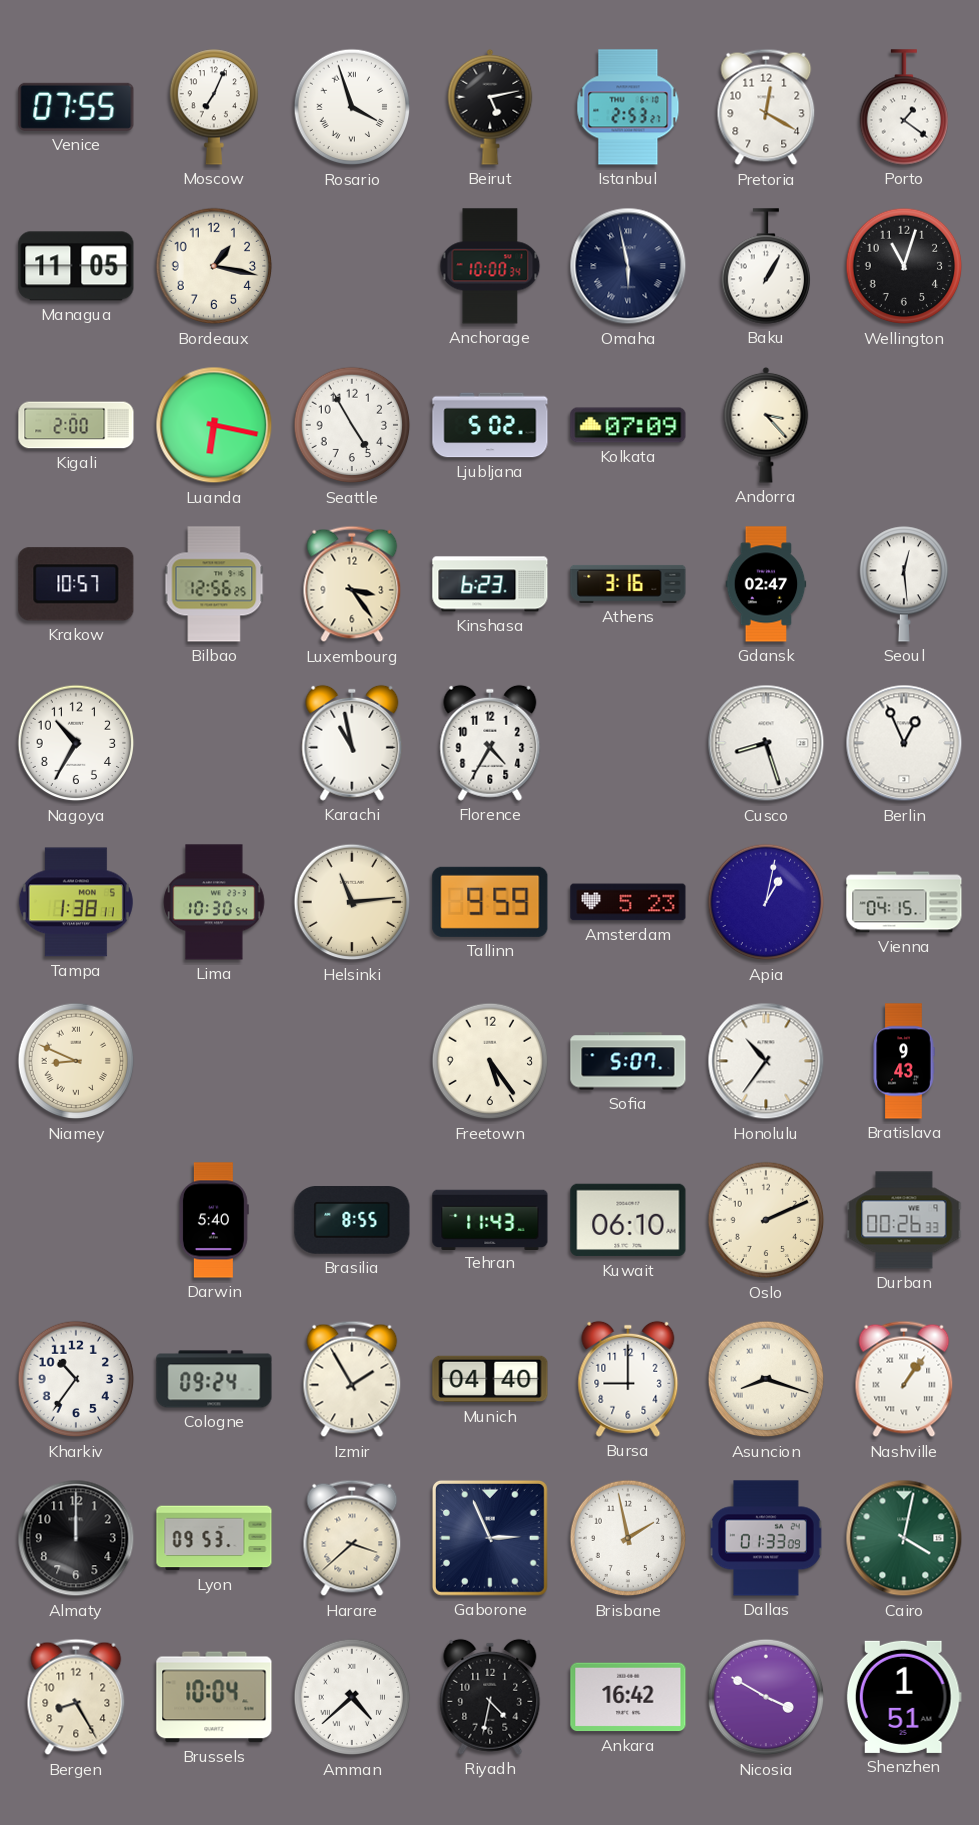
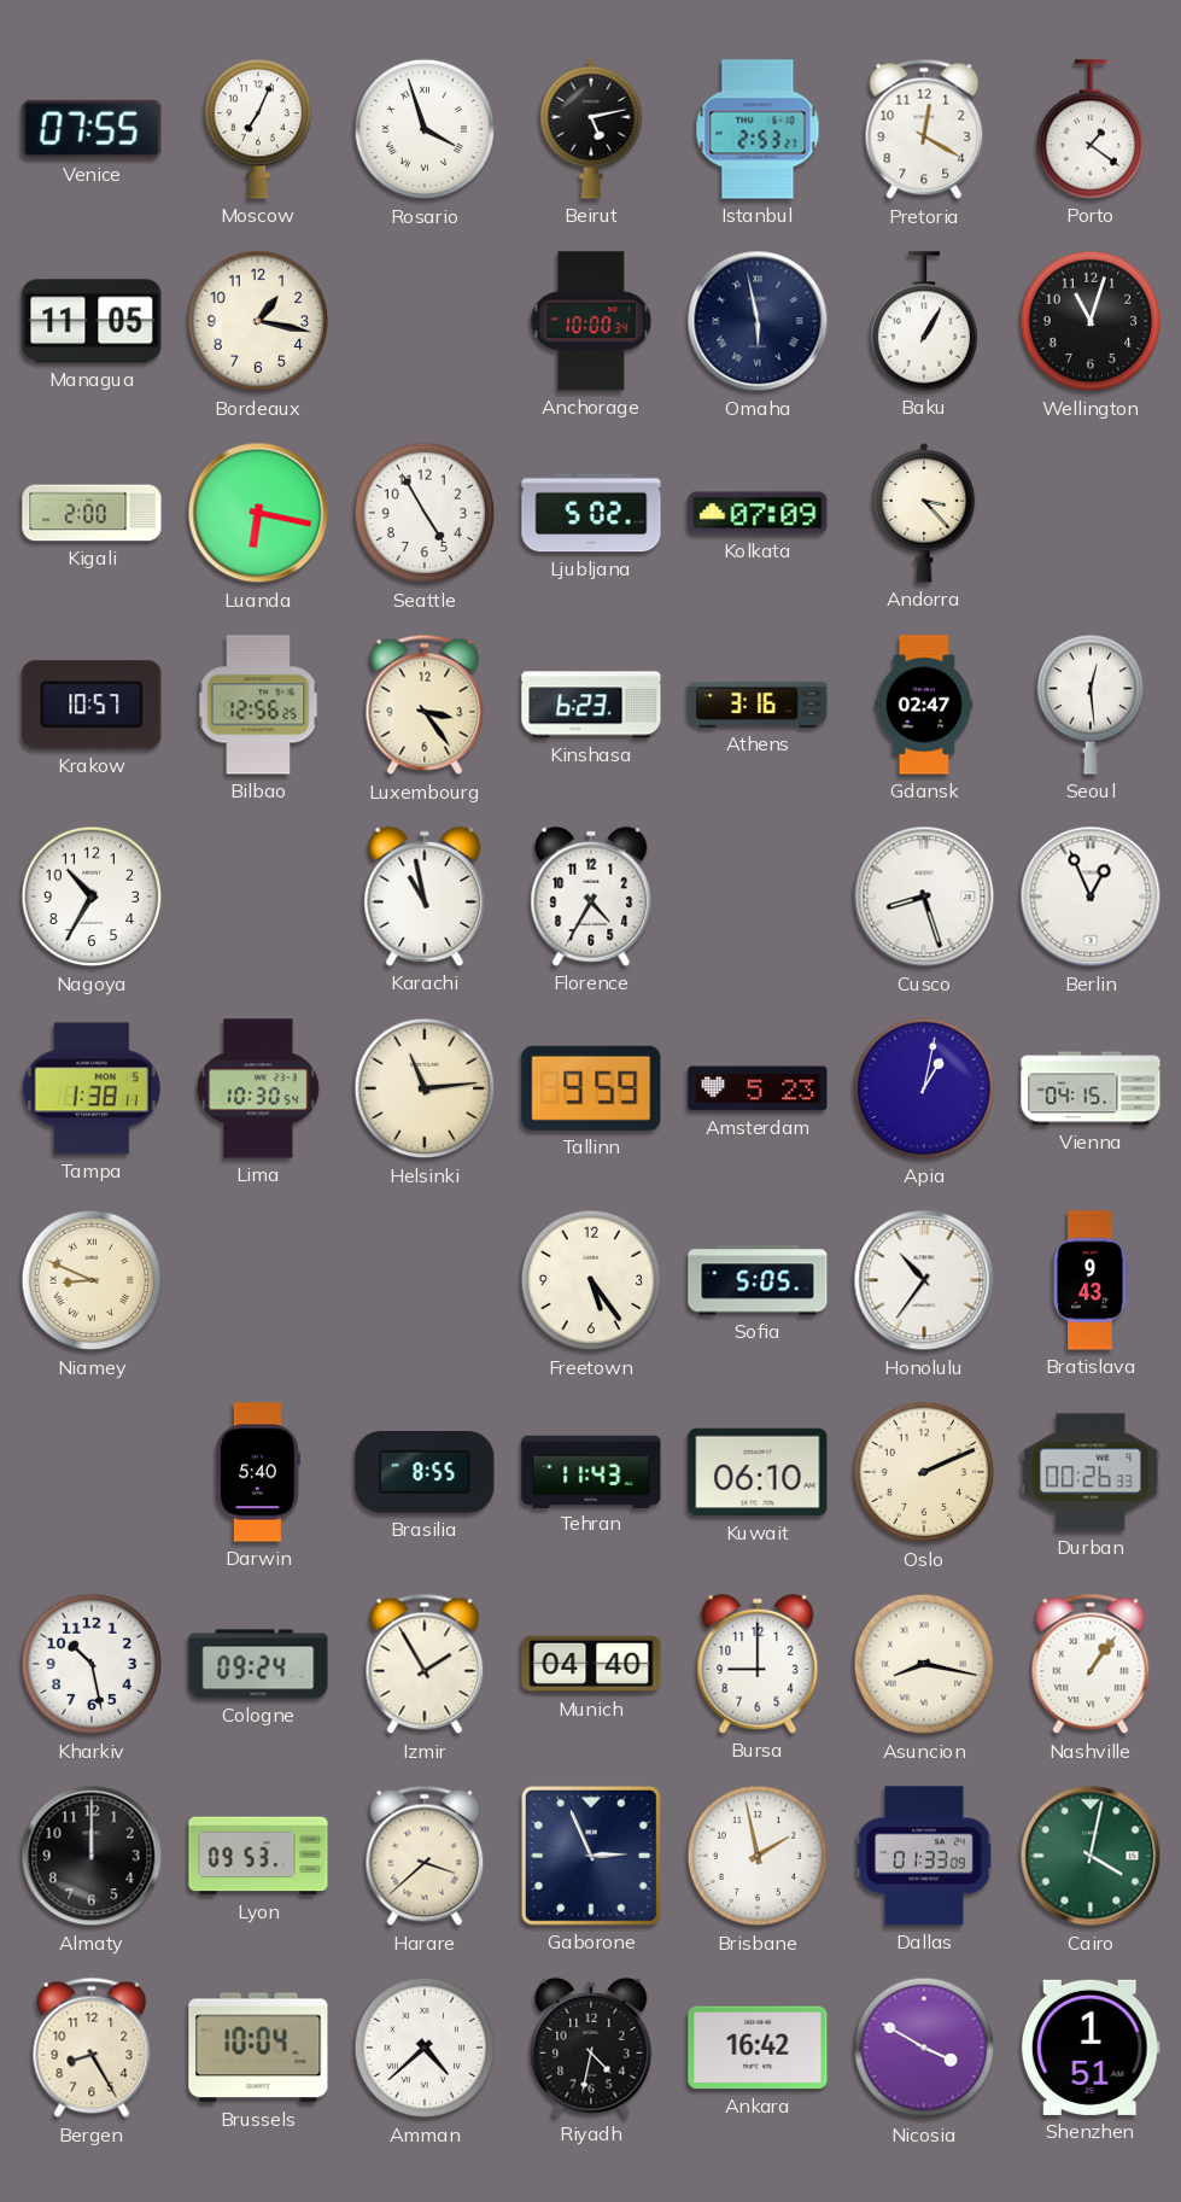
Sofia: 5:07 -> 5:05
Kharkiv: 10:36 -> 10:28
Asuncion: 8:18 -> 8:17
